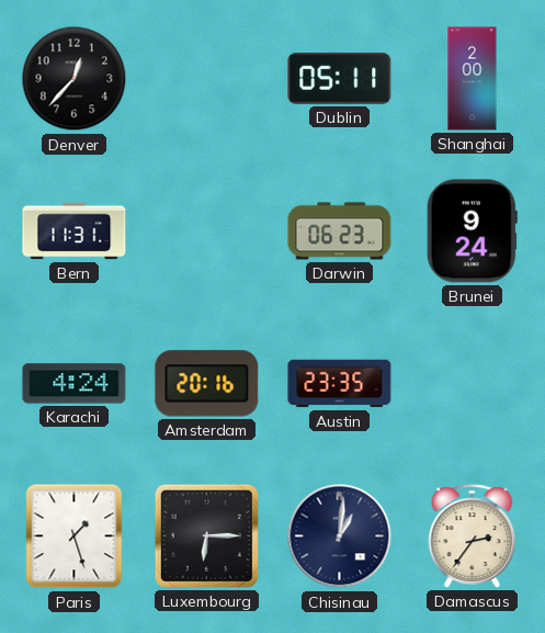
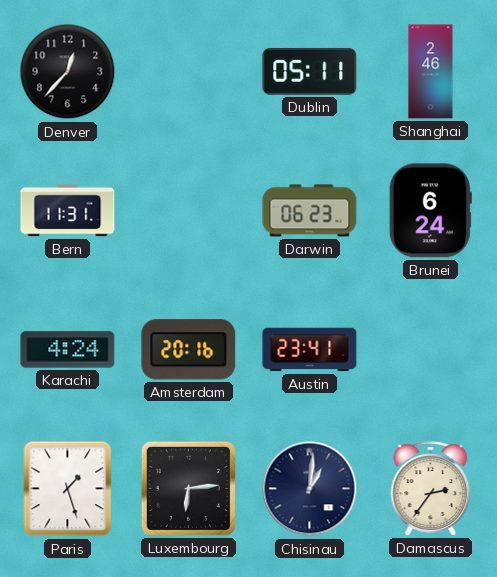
Shanghai: 2:00 -> 2:46
Brunei: 9:24 -> 6:24
Austin: 23:35 -> 23:41
Luxembourg: 6:15 -> 6:14
